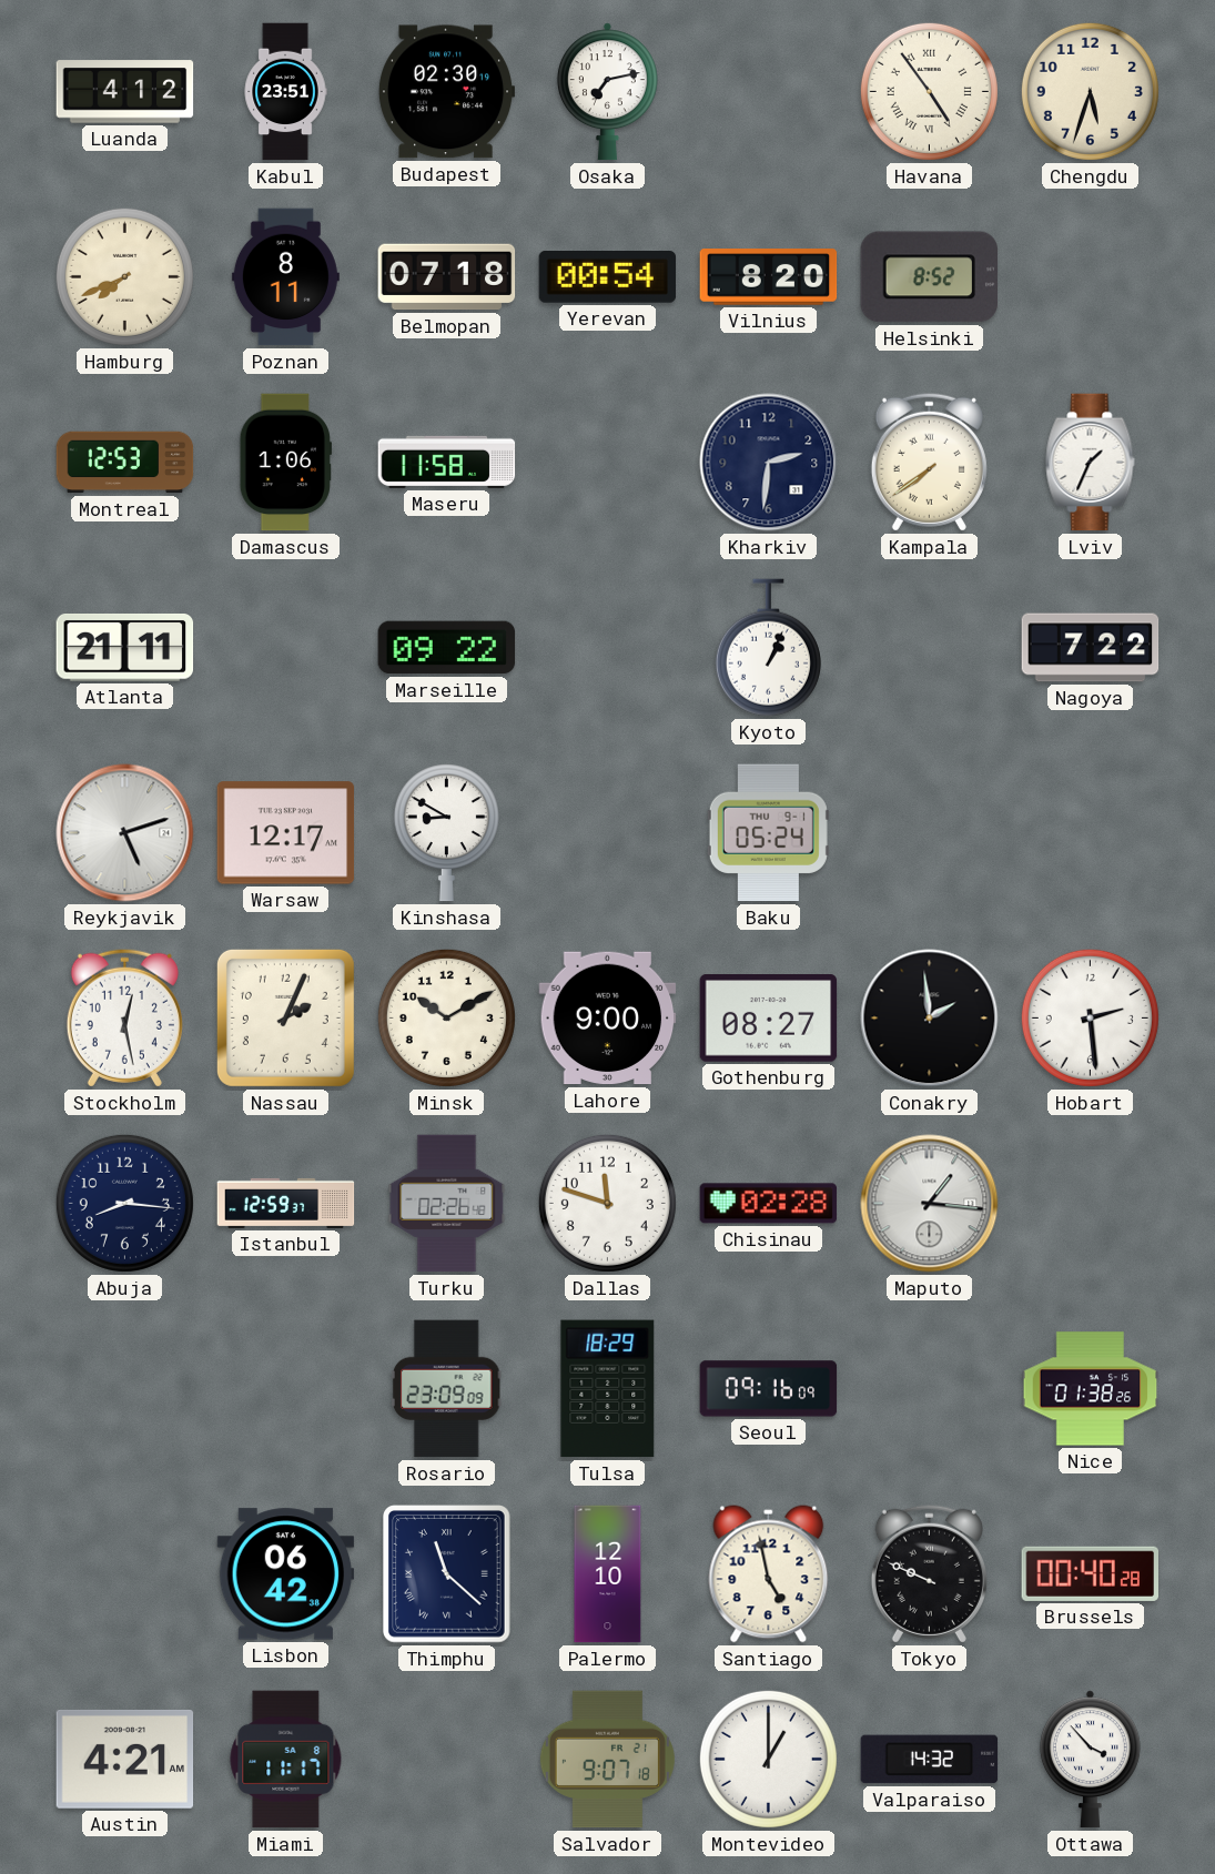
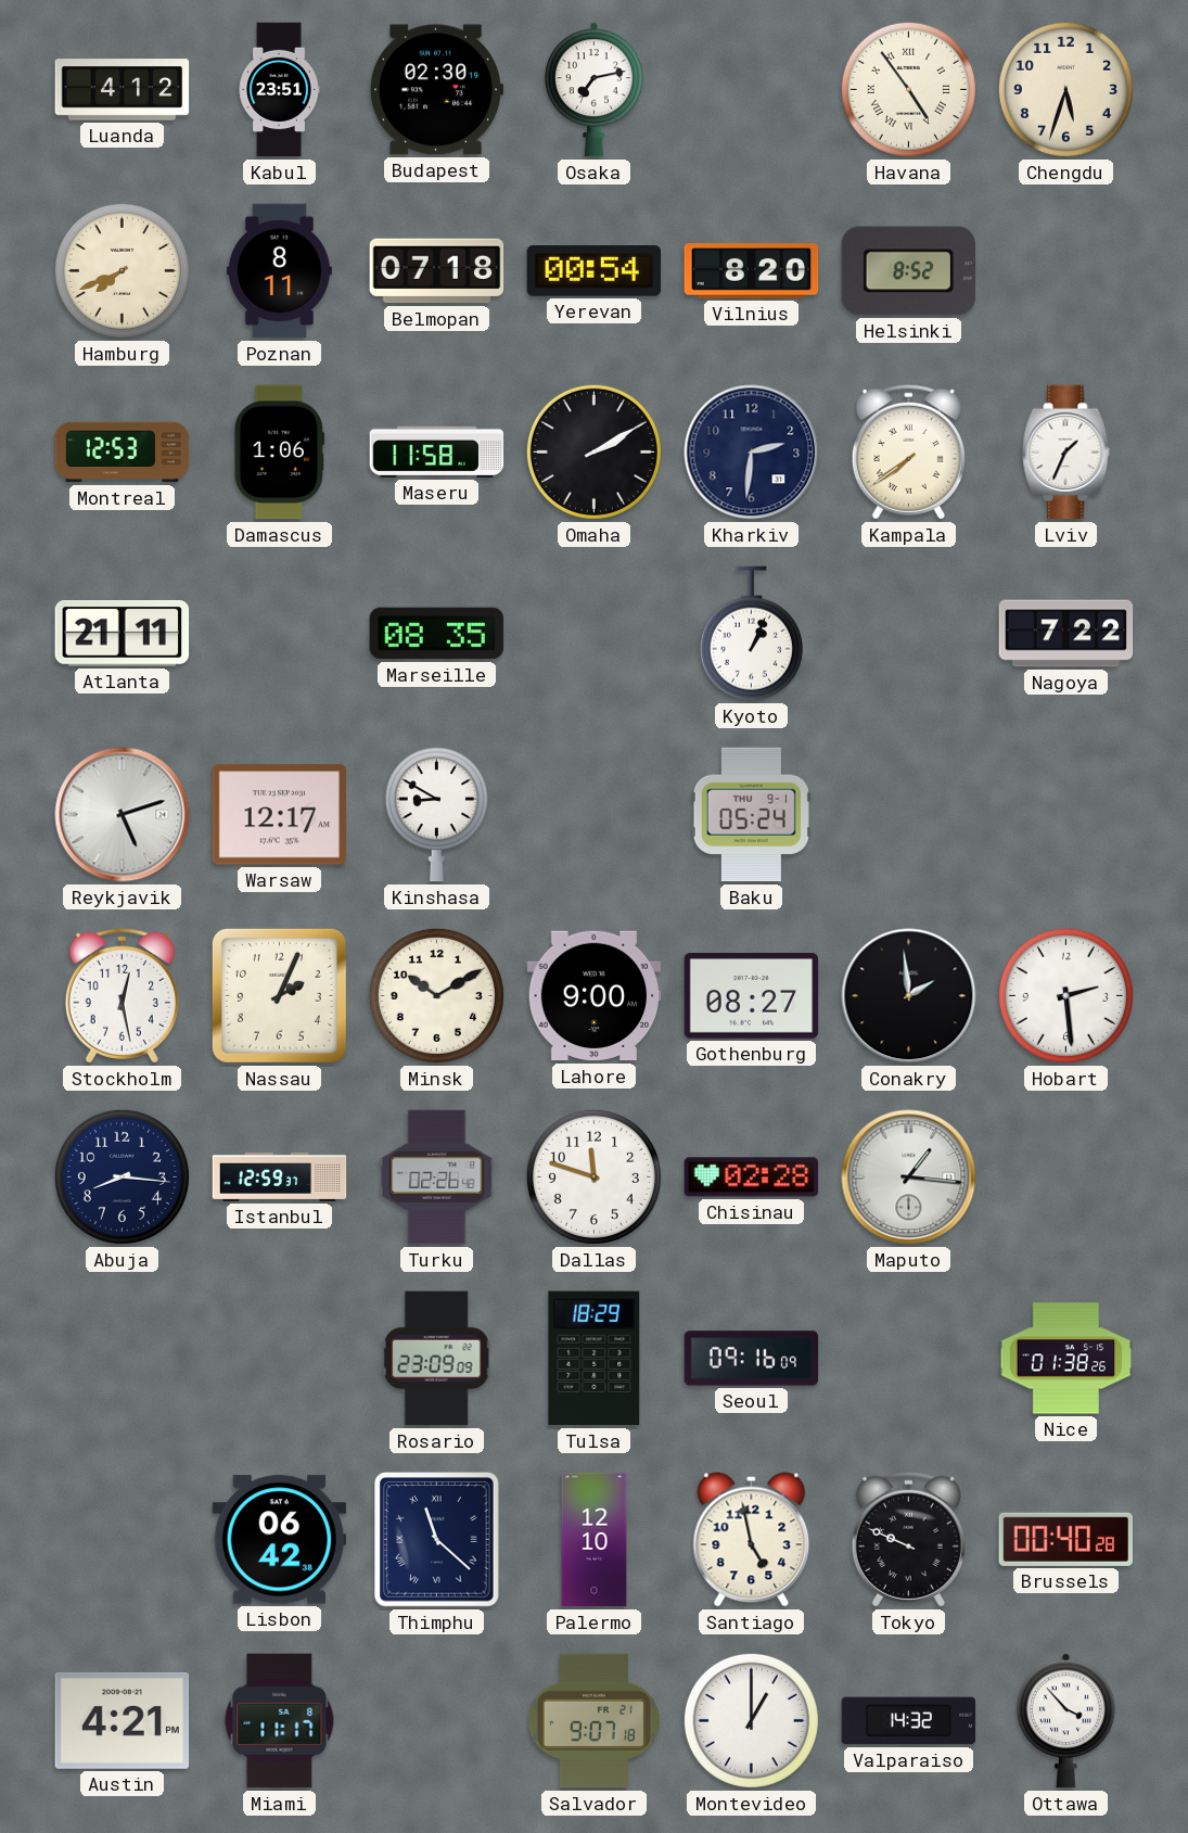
Omaha: none -> 2:10
Marseille: 09:22 -> 08:35
Austin: 4:21 AM -> 4:21 PM
